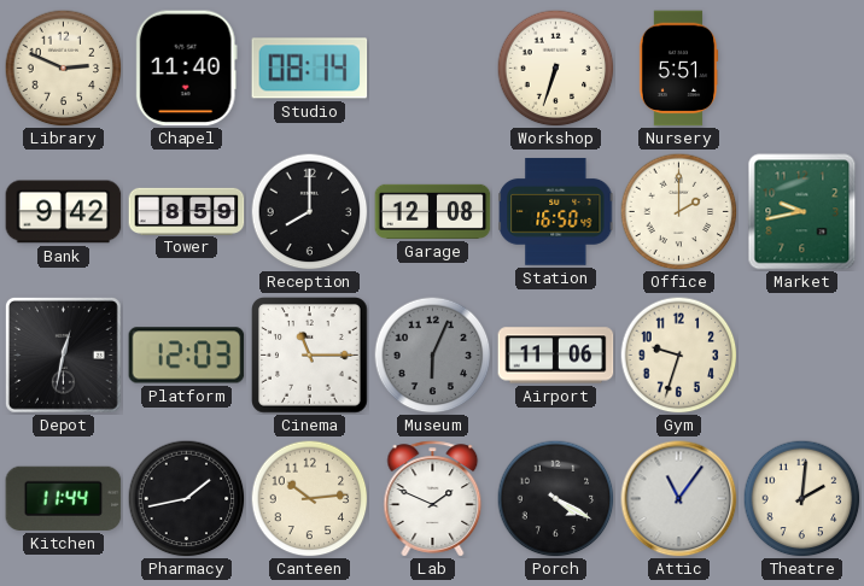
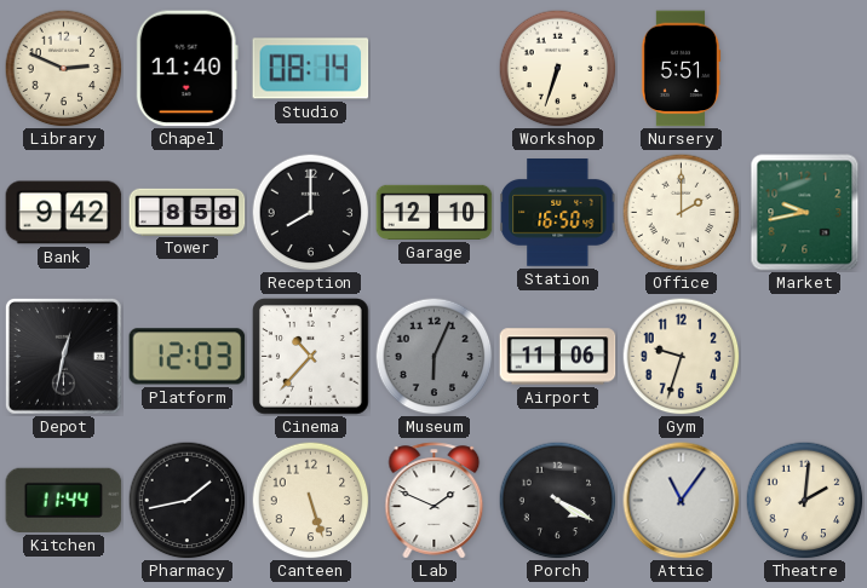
Tower: 8:59 -> 8:58
Garage: 12:08 -> 12:10
Cinema: 11:15 -> 10:37
Canteen: 10:14 -> 5:27
